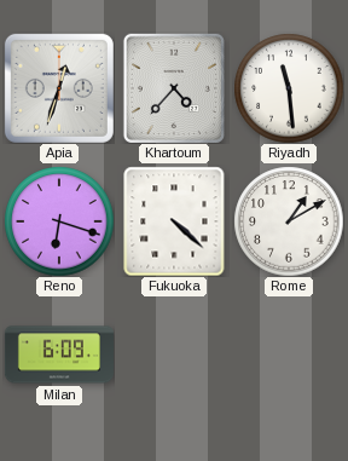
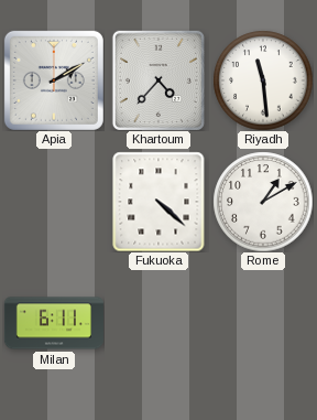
Apia: 12:33 -> 2:10
Reno: 6:18 -> none
Milan: 6:09 -> 6:11
